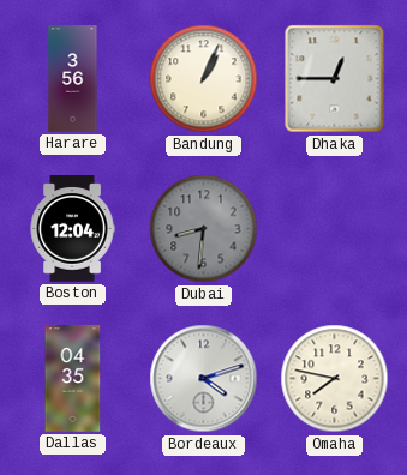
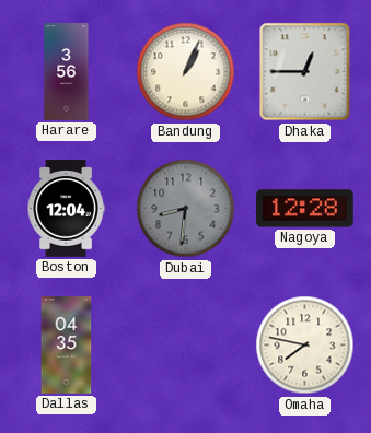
Nagoya: none -> 12:28
Bordeaux: 4:12 -> none
